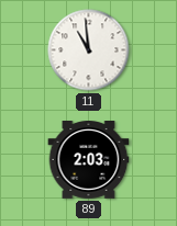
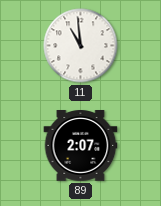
89: 2:03 -> 2:07
